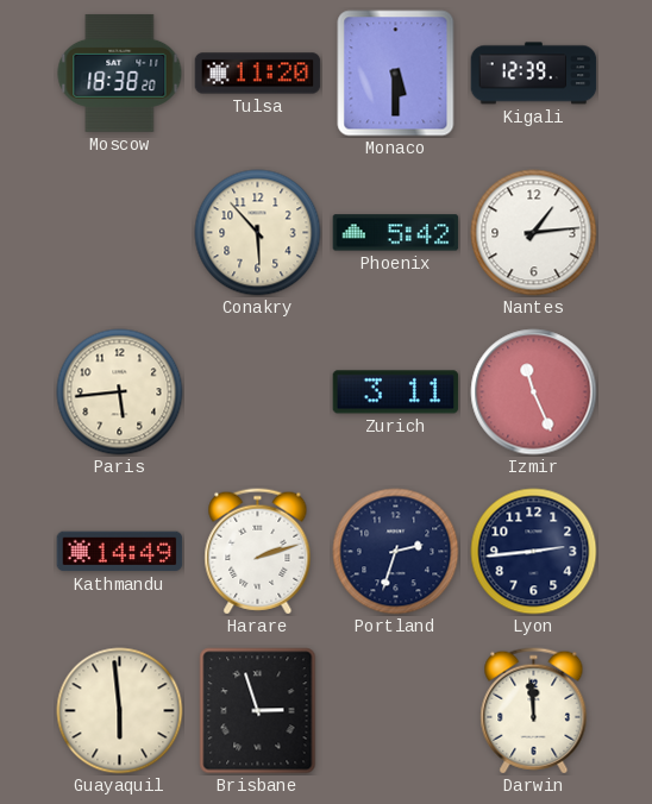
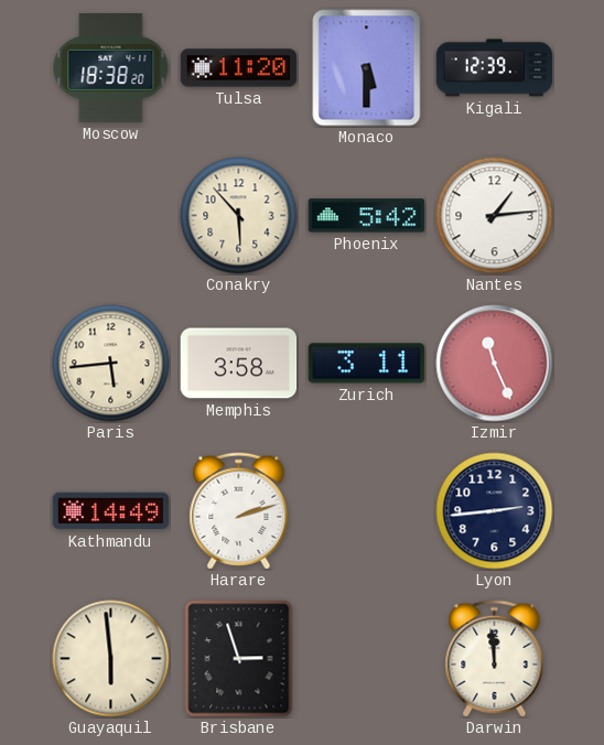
Memphis: none -> 3:58
Portland: 2:33 -> none
